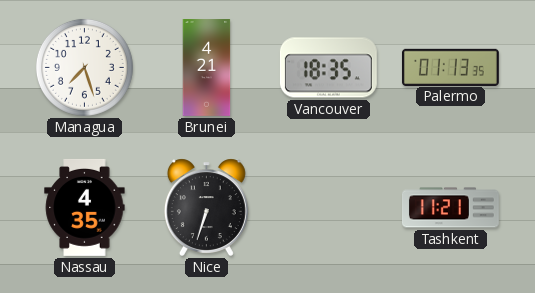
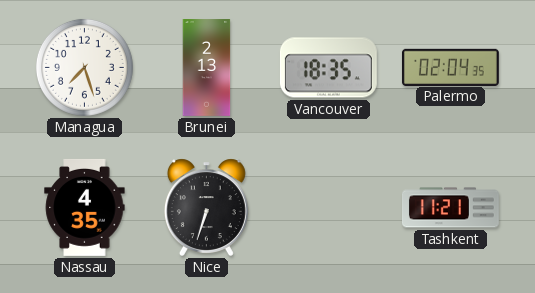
Brunei: 4:21 -> 2:13
Palermo: 01:13 -> 02:04
